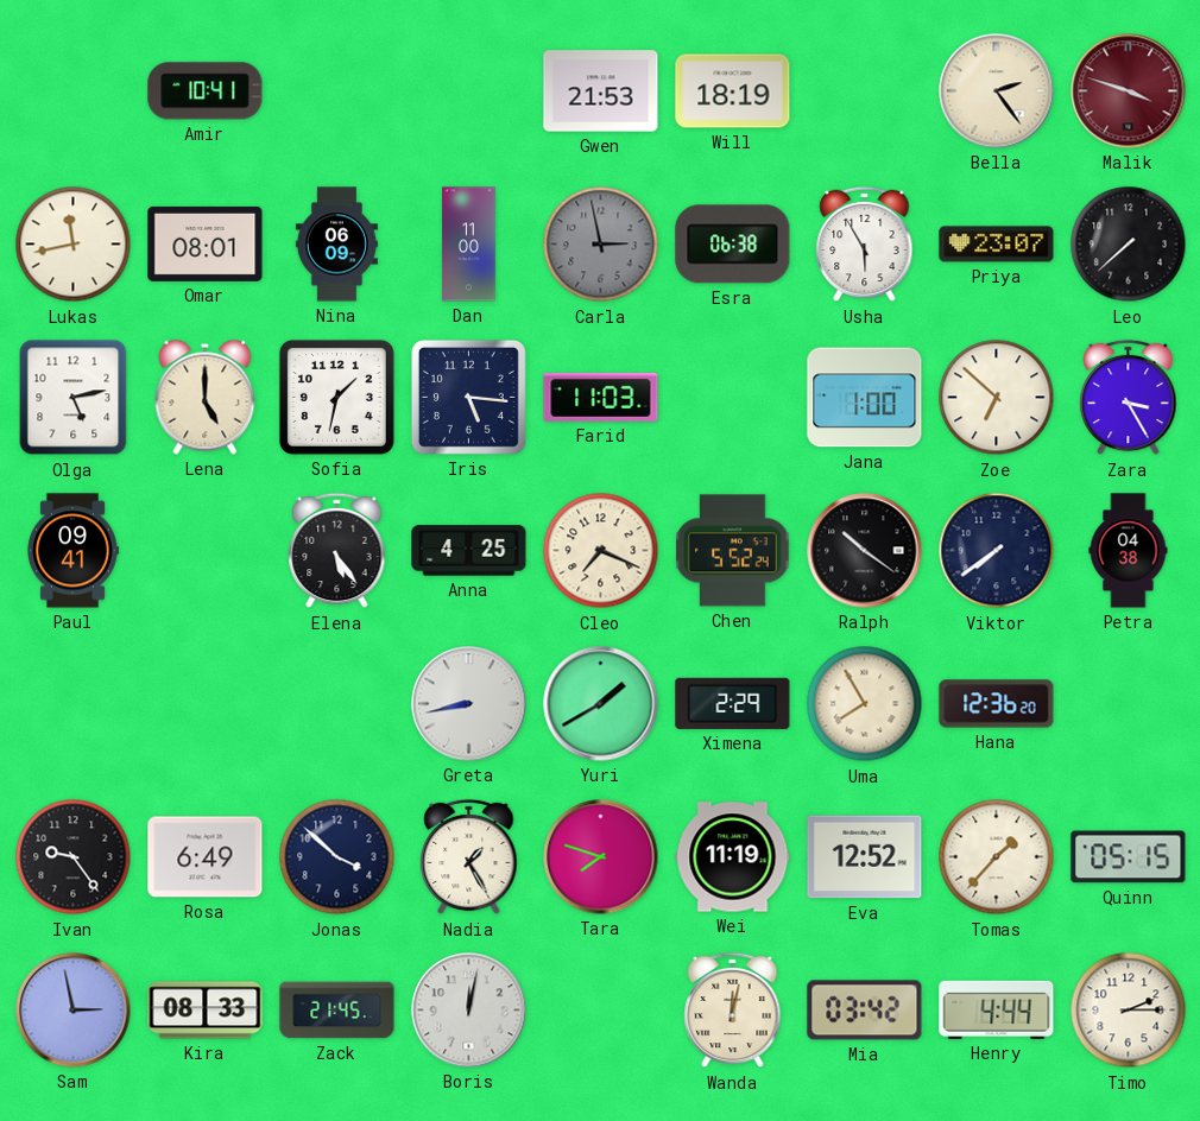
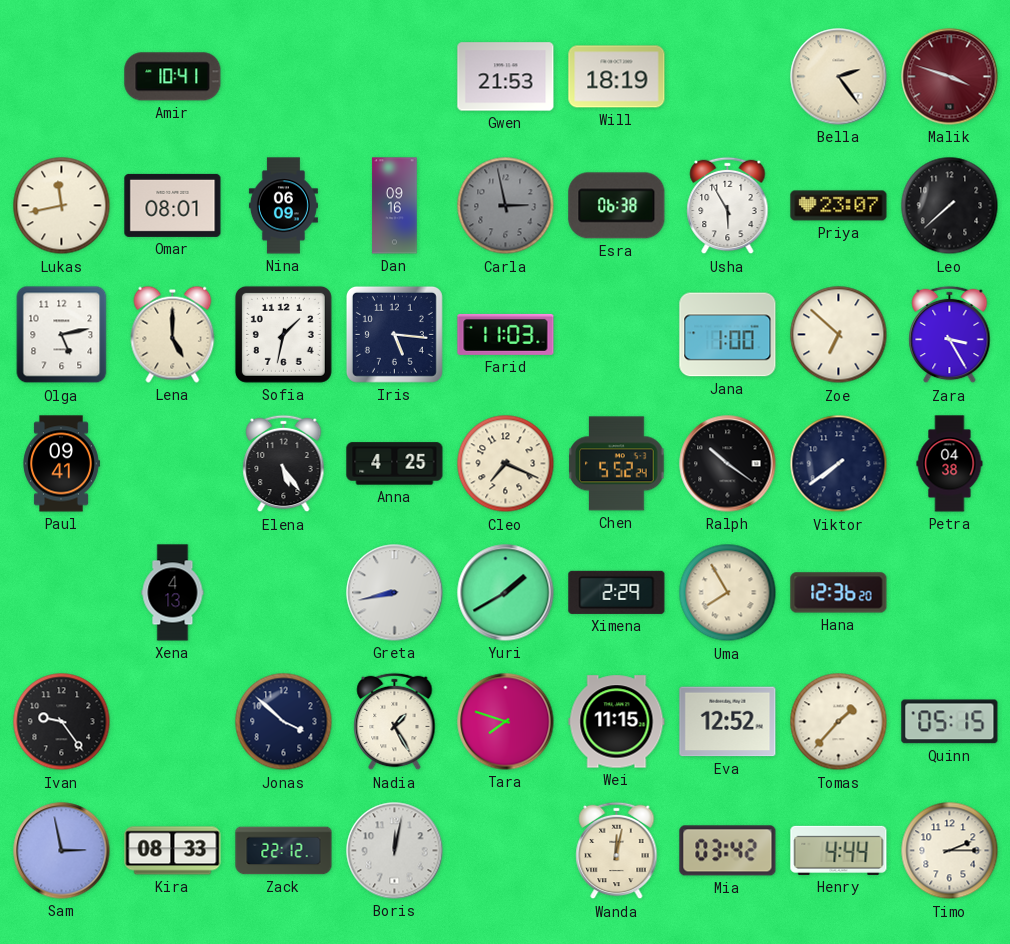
Dan: 11:00 -> 09:16
Xena: none -> 4:13
Rosa: 6:49 -> none
Wei: 11:19 -> 11:15
Zack: 21:45 -> 22:12
